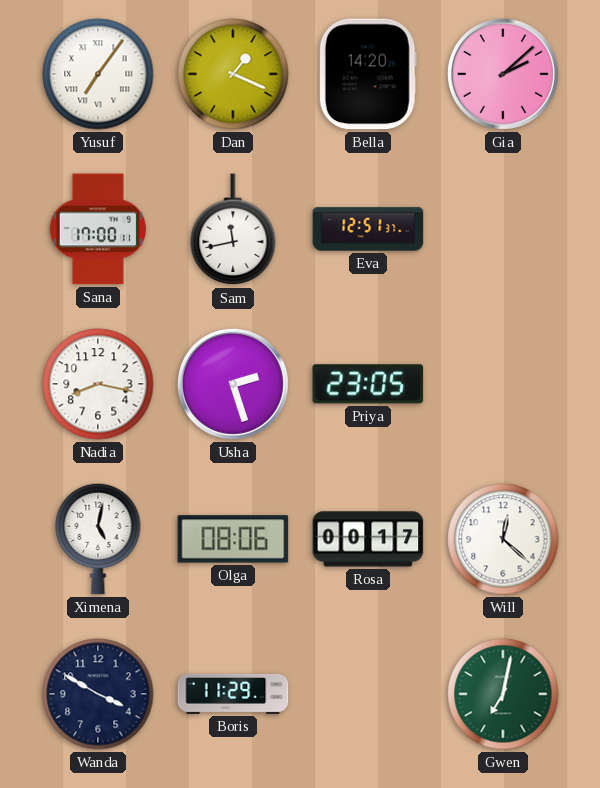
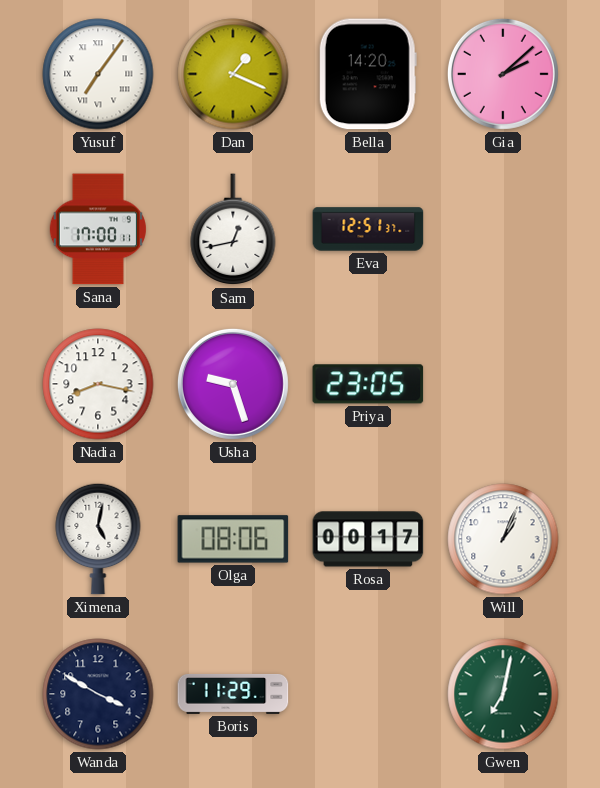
Sam: 11:43 -> 12:43
Usha: 2:27 -> 9:27
Will: 12:22 -> 1:04
